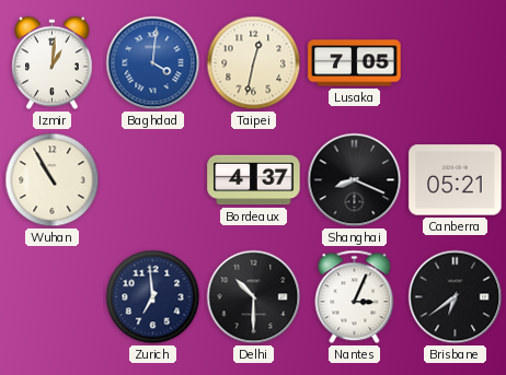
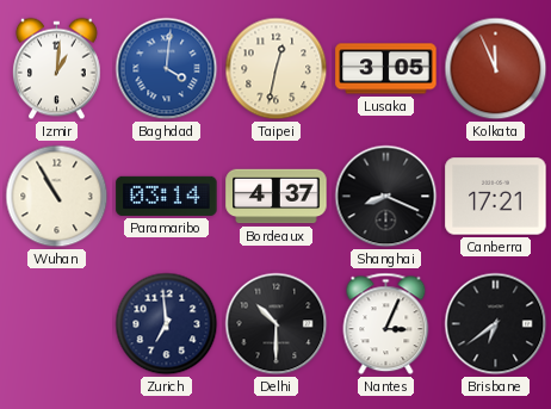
Lusaka: 7:05 -> 3:05
Kolkata: none -> 11:56
Paramaribo: none -> 03:14
Canberra: 05:21 -> 17:21
